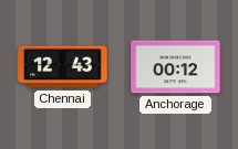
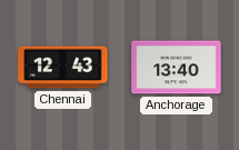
Anchorage: 00:12 -> 13:40
